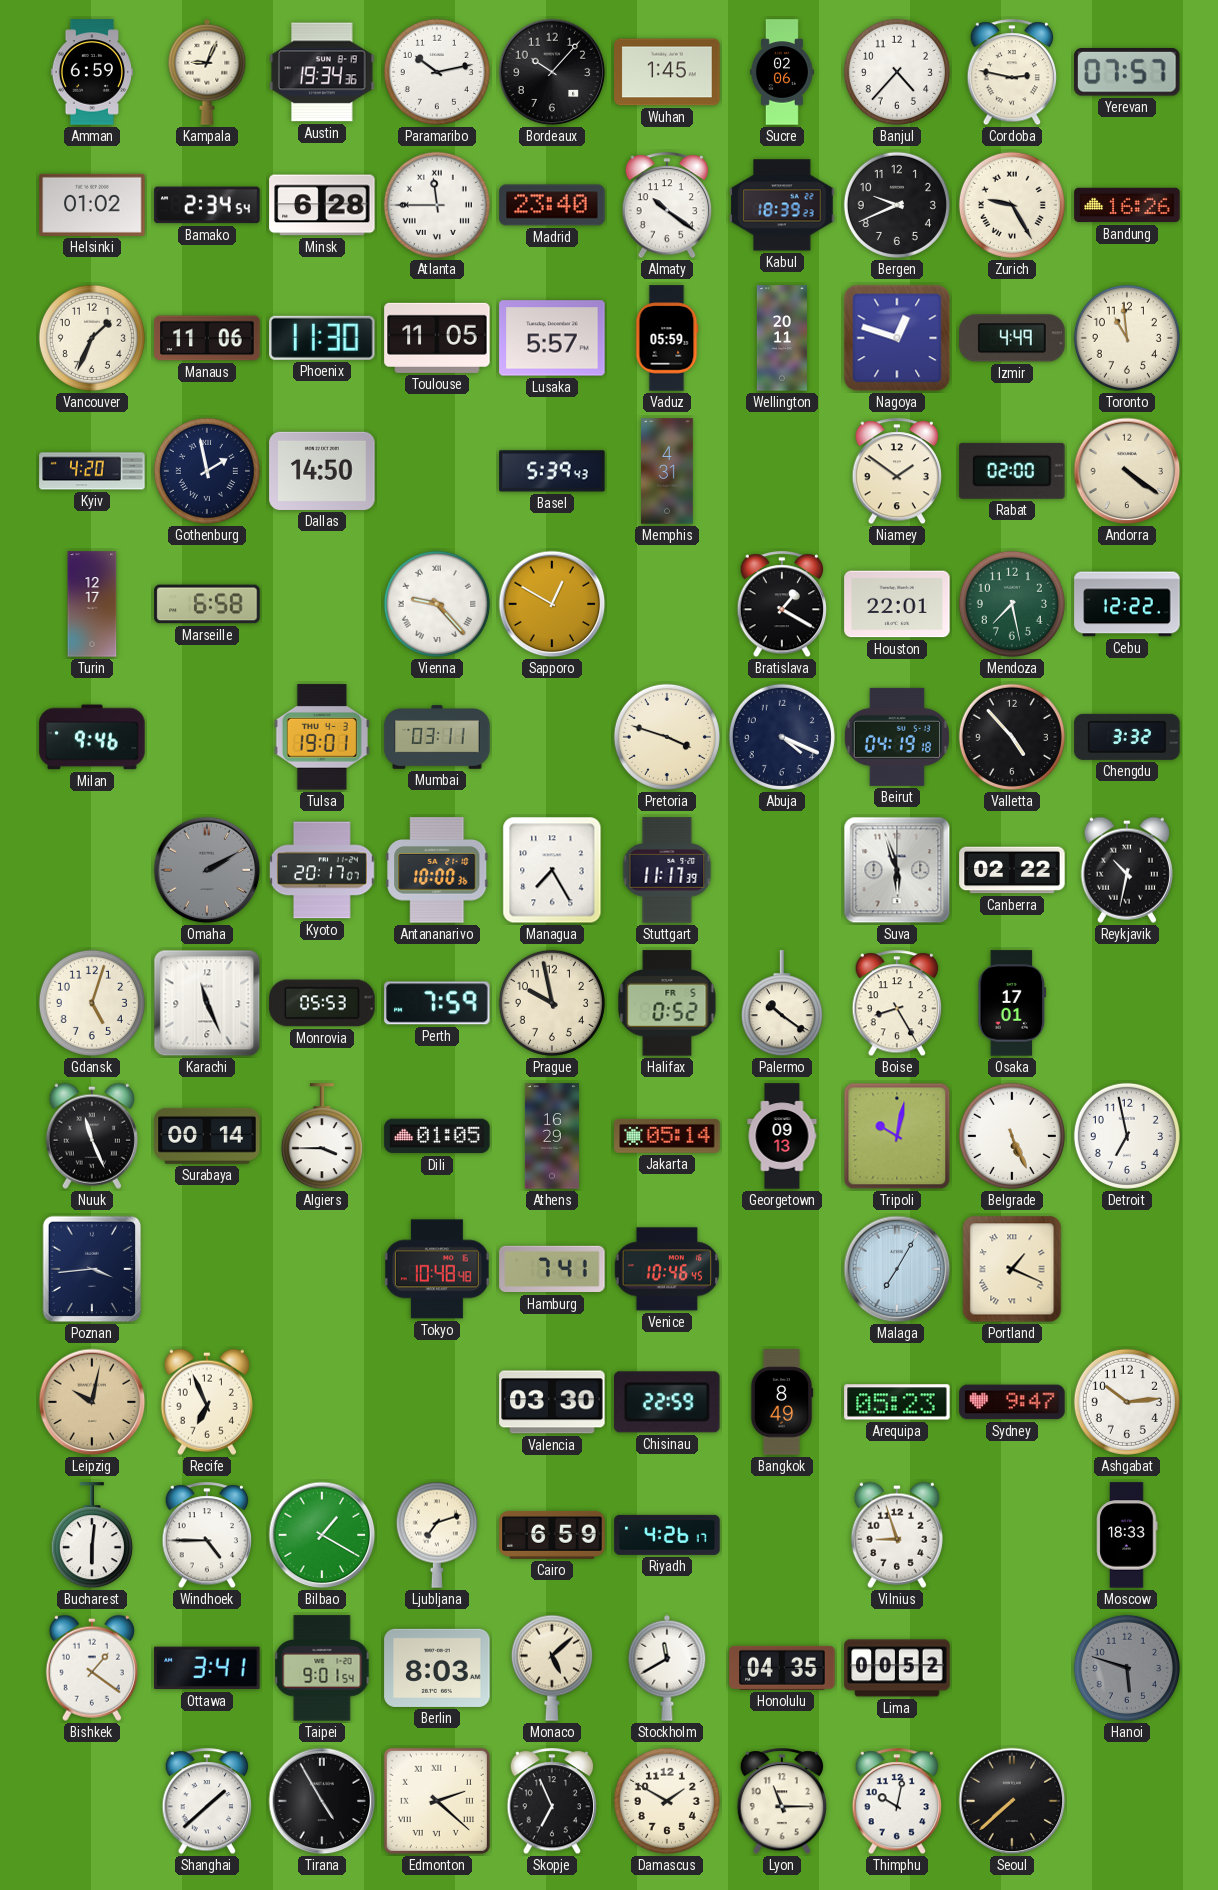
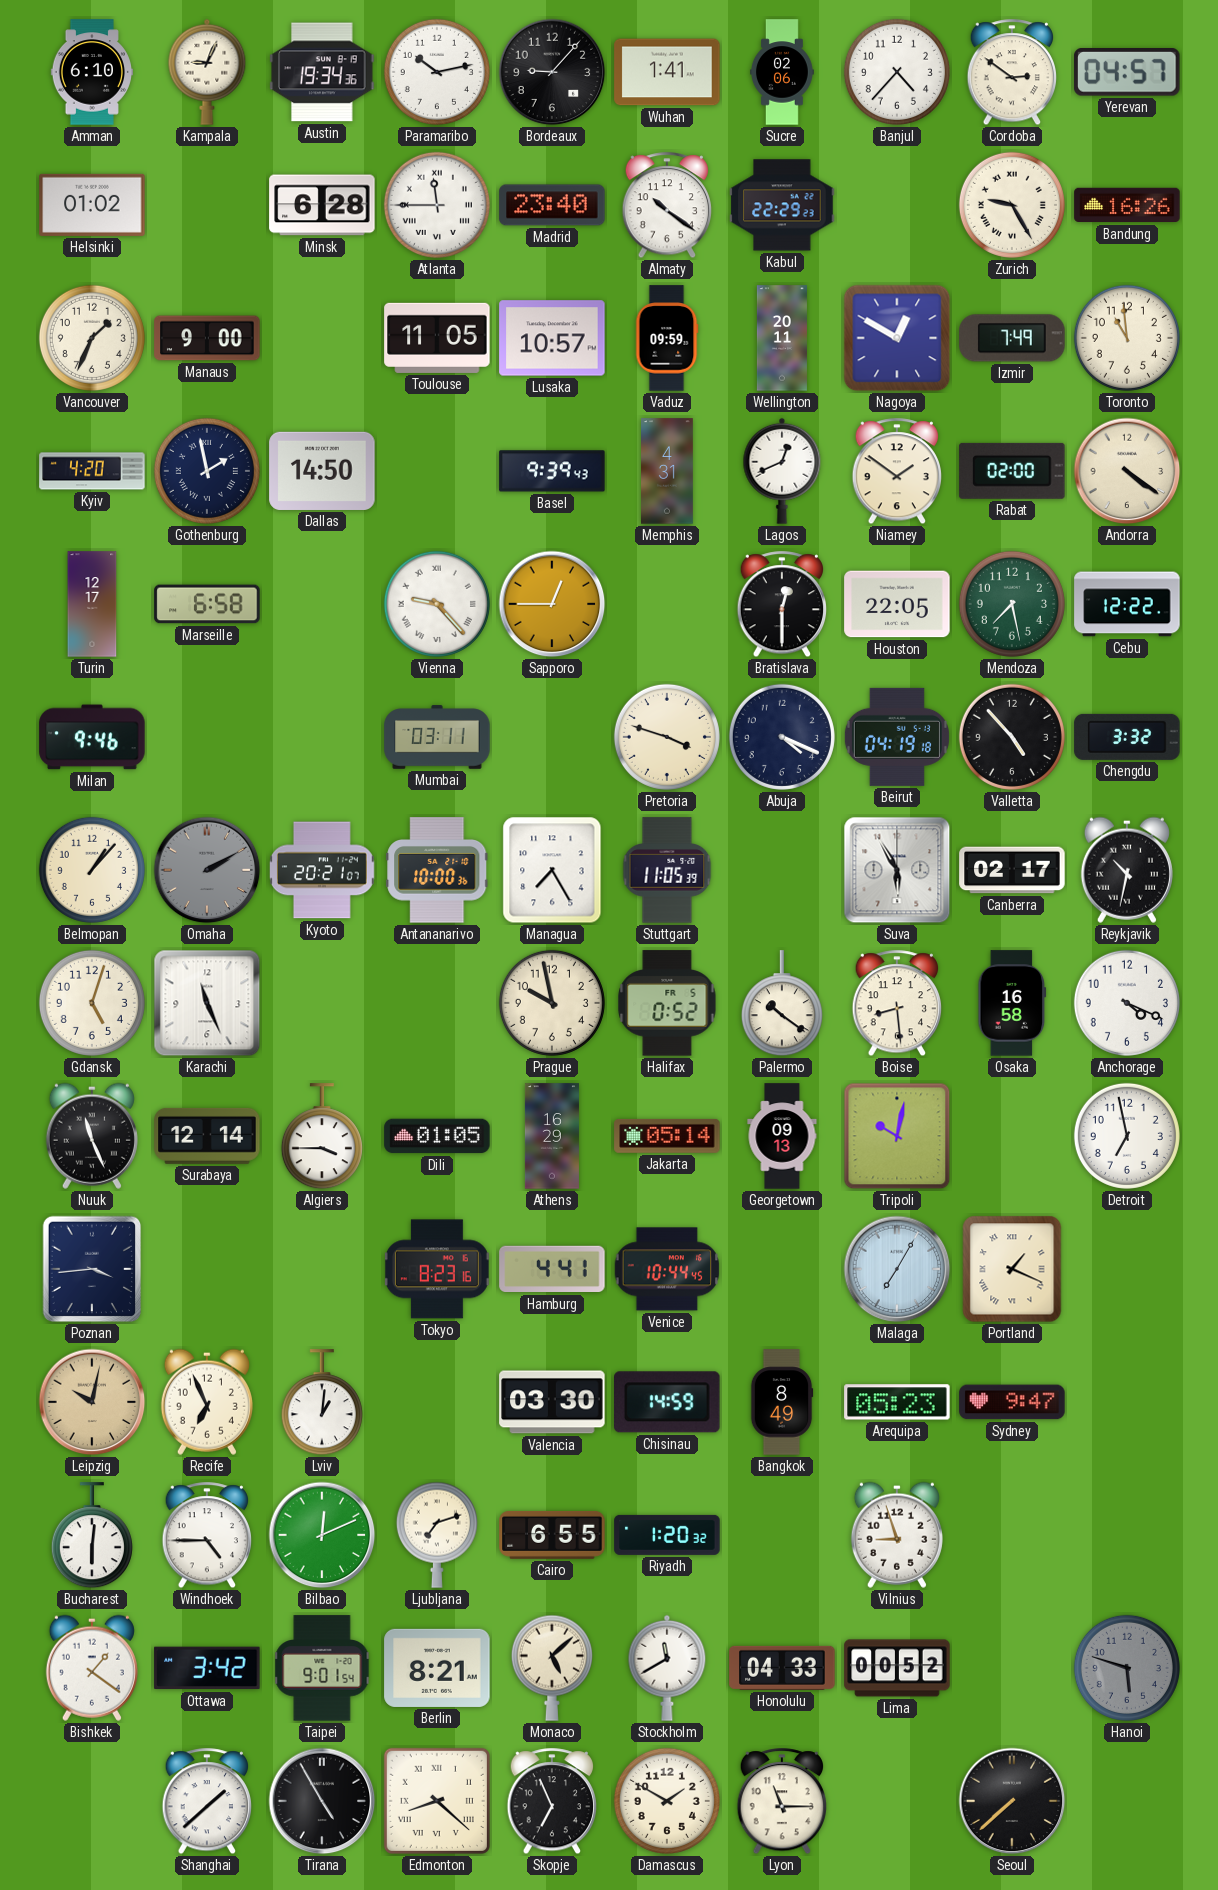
Amman: 6:59 -> 6:10
Bordeaux: 10:07 -> 9:07
Wuhan: 1:45 -> 1:41
Cordoba: 2:47 -> 2:51
Yerevan: 07:57 -> 04:57
Bamako: 2:34 -> none
Kabul: 18:39 -> 22:29
Bergen: 9:41 -> none
Manaus: 11:06 -> 9:00
Phoenix: 11:30 -> none
Lusaka: 5:57 -> 10:57
Vaduz: 05:59 -> 09:59
Nagoya: 12:48 -> 12:50
Izmir: 4:49 -> 7:49
Basel: 5:39 -> 9:39
Lagos: none -> 12:41
Sapporo: 12:50 -> 12:45
Bratislava: 1:20 -> 12:30
Houston: 22:01 -> 22:05
Tulsa: 19:01 -> none
Belmopan: none -> 1:07
Kyoto: 20:17 -> 20:21
Stuttgart: 11:17 -> 11:05
Suva: 5:57 -> 5:55
Canberra: 02:22 -> 02:17
Monrovia: 05:53 -> none
Perth: 7:59 -> none
Boise: 8:25 -> 8:29
Osaka: 17:01 -> 16:58
Anchorage: none -> 4:19
Surabaya: 00:14 -> 12:14
Belgrade: 5:26 -> none
Tokyo: 10:48 -> 8:23
Hamburg: 7:41 -> 4:41
Venice: 10:46 -> 10:44
Lviv: none -> 1:01
Chisinau: 22:59 -> 14:59
Ashgabat: 10:14 -> none
Bilbao: 1:20 -> 12:11
Cairo: 6:59 -> 6:55
Riyadh: 4:26 -> 1:20
Moscow: 18:33 -> none
Ottawa: 3:41 -> 3:42
Berlin: 8:03 -> 8:21
Honolulu: 04:35 -> 04:33
Edmonton: 2:22 -> 8:22
Thimphu: 10:02 -> none
